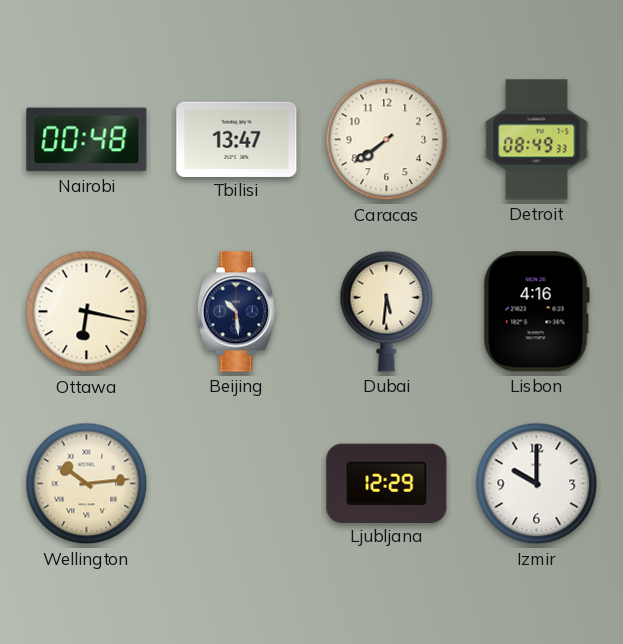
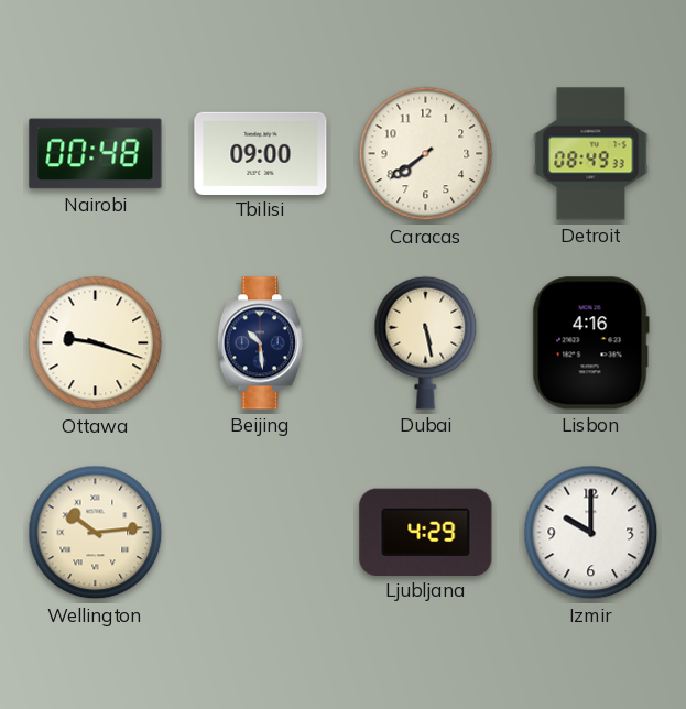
Tbilisi: 13:47 -> 09:00
Ottawa: 6:17 -> 9:18
Dubai: 5:31 -> 5:28
Ljubljana: 12:29 -> 4:29
